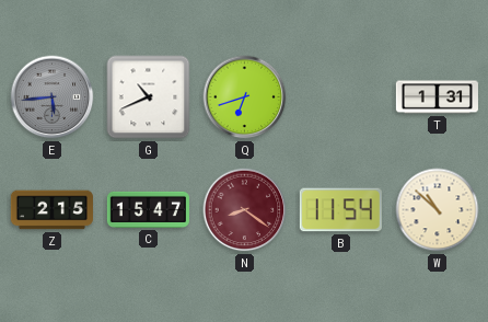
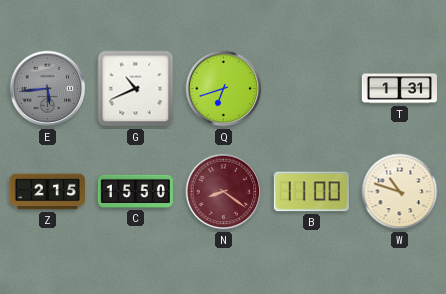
C: 15:47 -> 15:50
B: 11:54 -> 11:00
W: 10:52 -> 10:48
